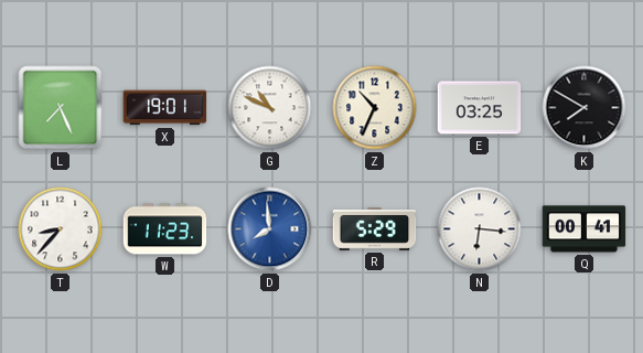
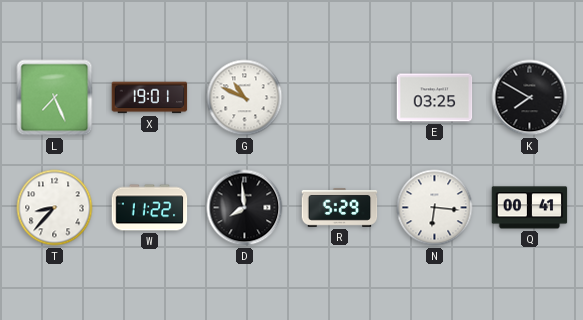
Z: 10:34 -> none
W: 11:23 -> 11:22
D dial: blue -> black
